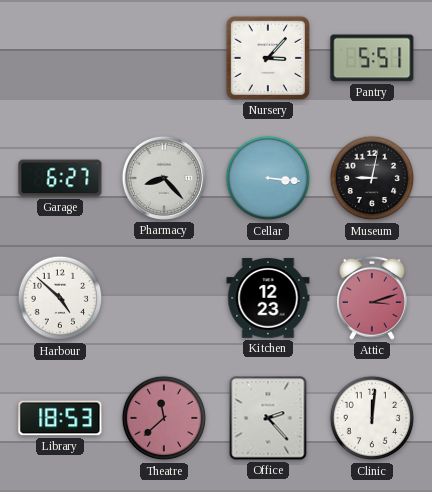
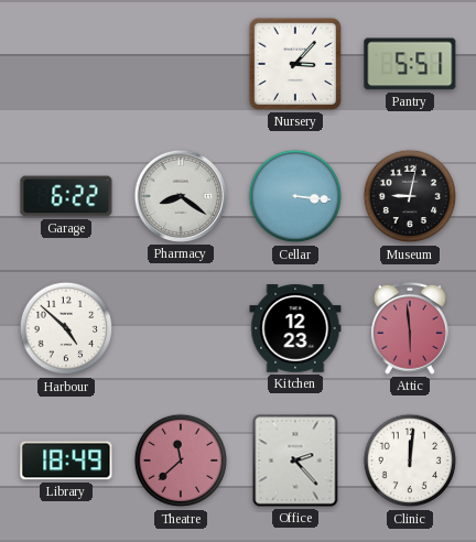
Garage: 6:27 -> 6:22
Pharmacy: 8:23 -> 8:21
Attic: 3:12 -> 5:59
Library: 18:53 -> 18:49
